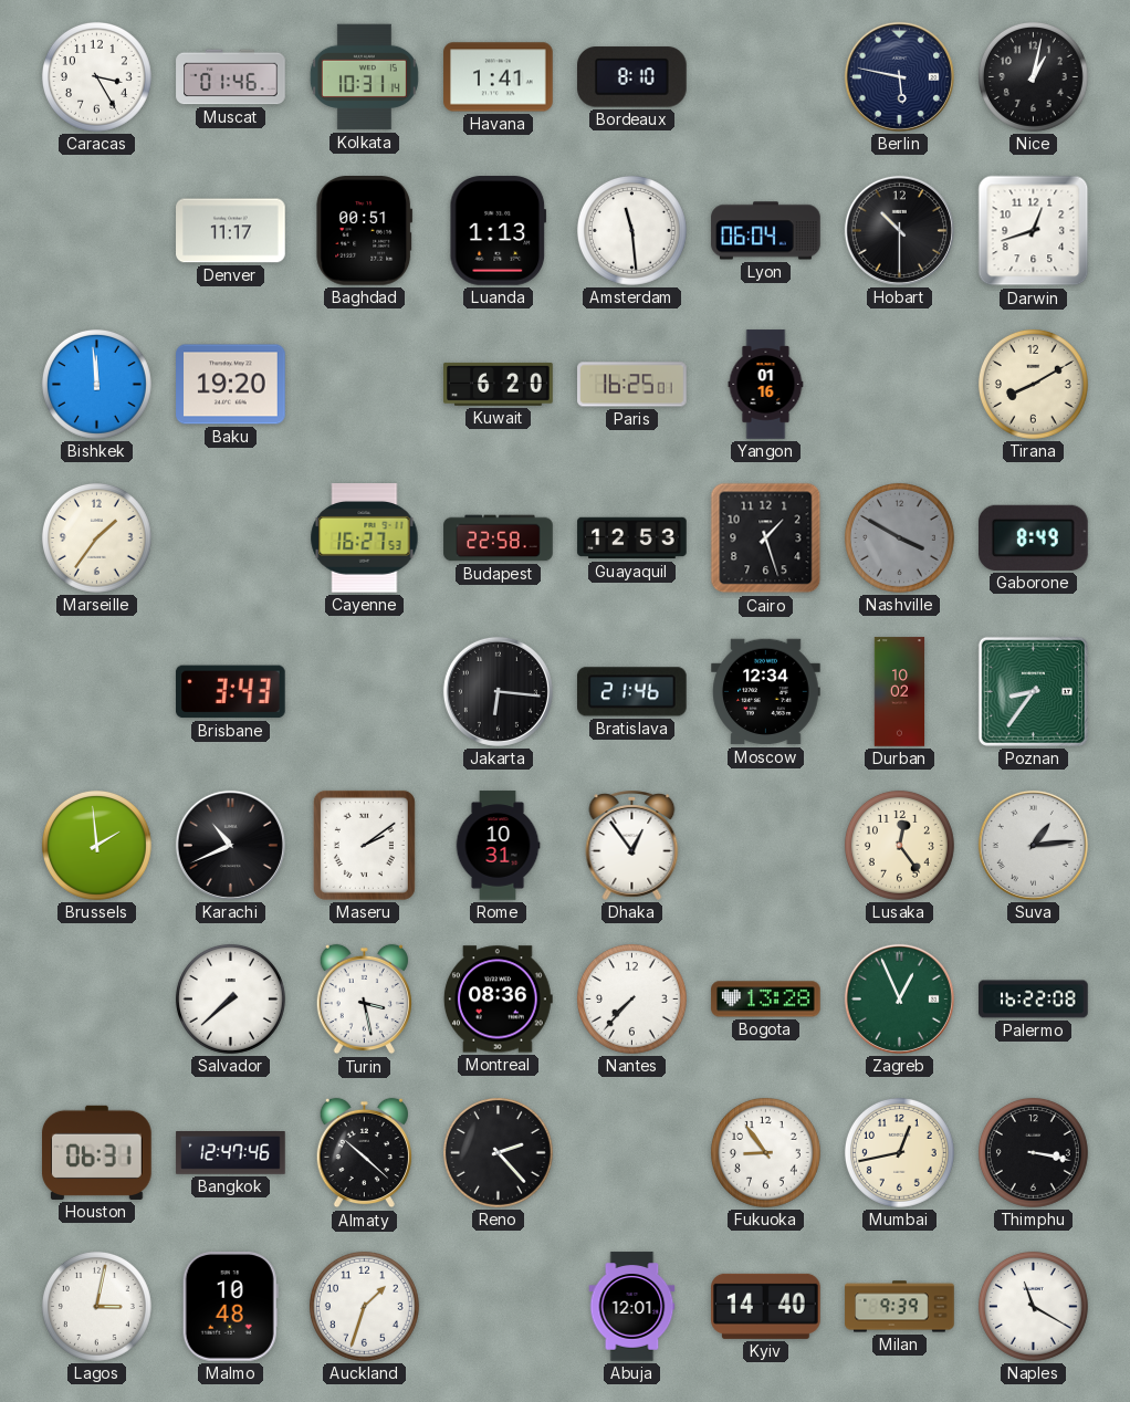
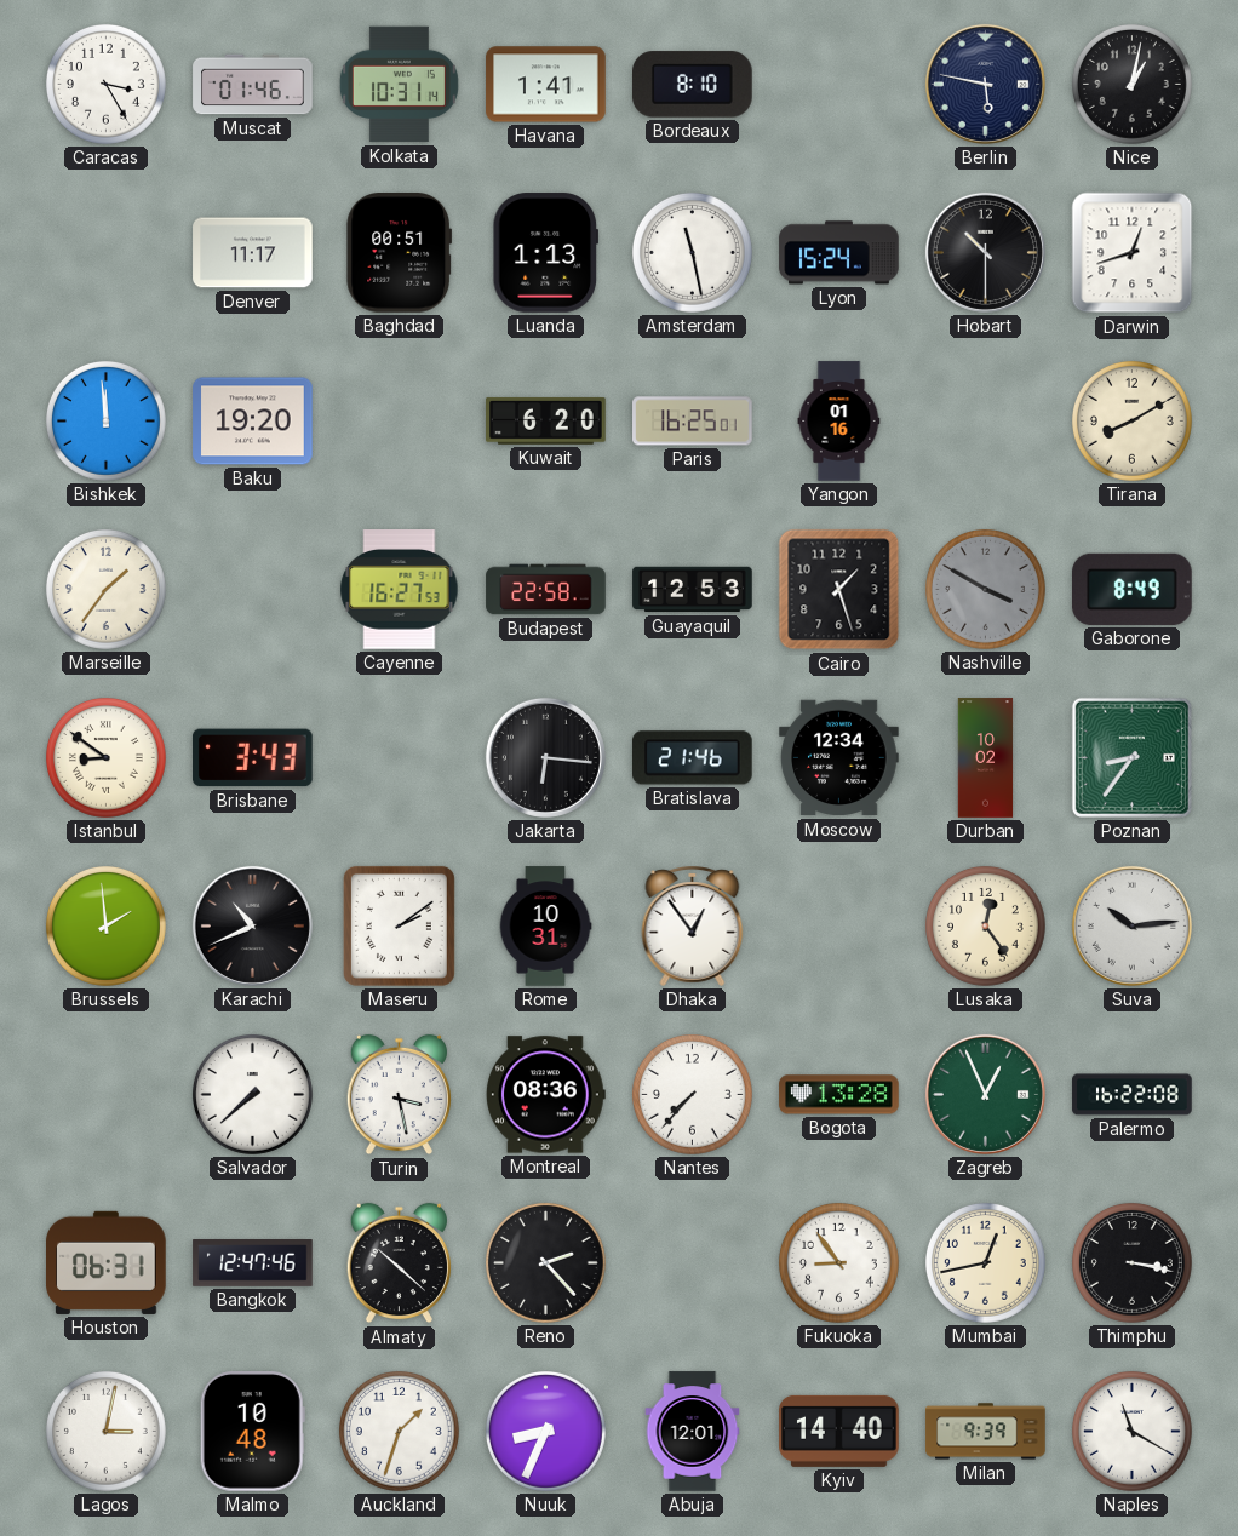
Amsterdam: 11:29 -> 11:28
Lyon: 06:04 -> 15:24
Istanbul: none -> 8:51
Suva: 1:14 -> 10:14
Nuuk: none -> 8:34
